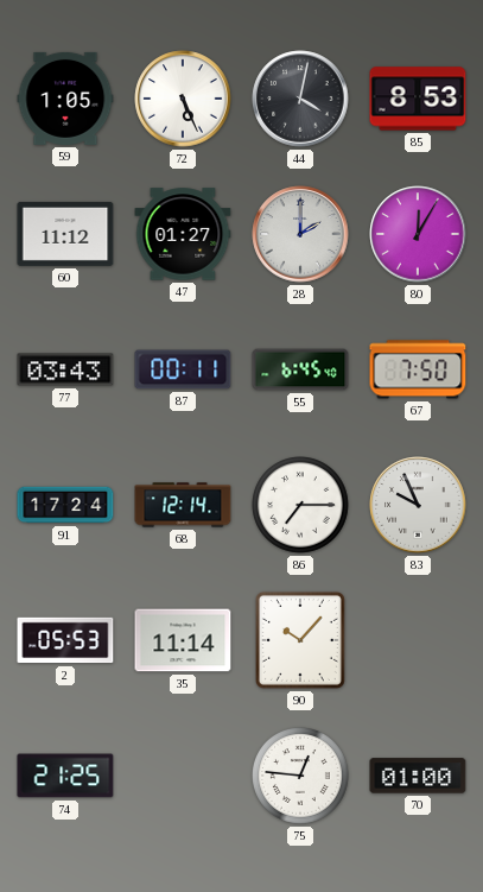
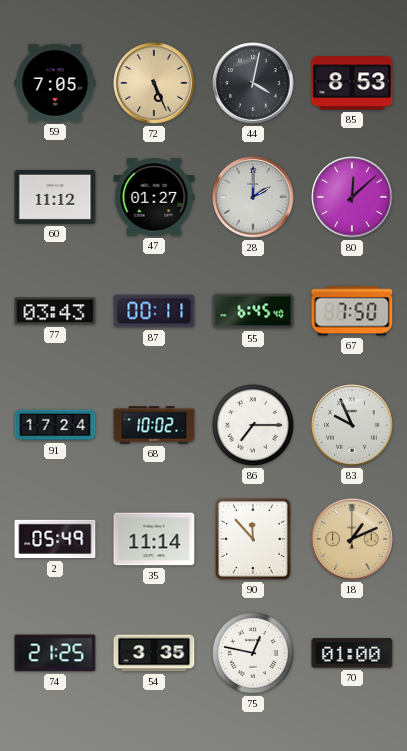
59: 1:05 -> 7:05
72 dial: white -> champagne
80: 12:05 -> 12:08
68: 12:14 -> 10:02
2: 05:53 -> 05:49
90: 10:07 -> 11:53
18: none -> 1:11
54: none -> 3:35
75: 12:46 -> 12:47
